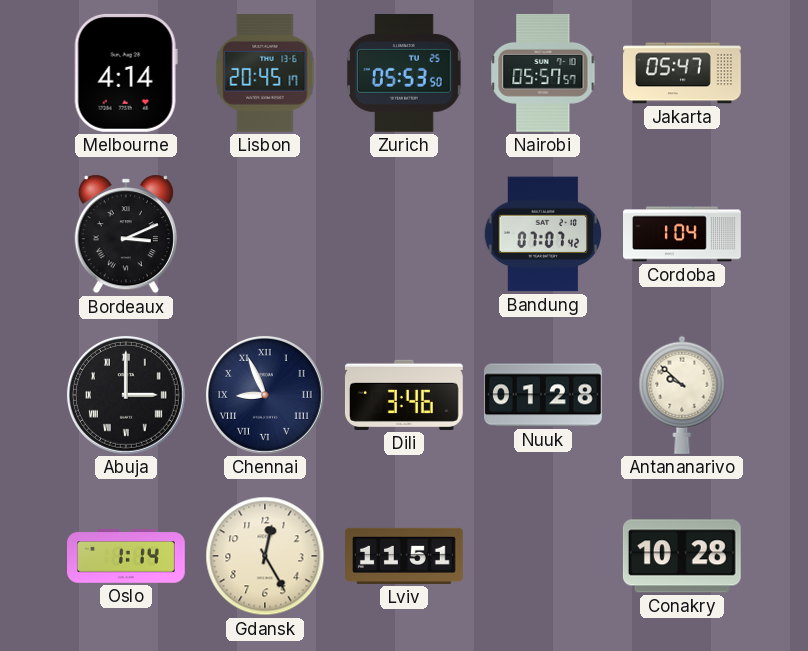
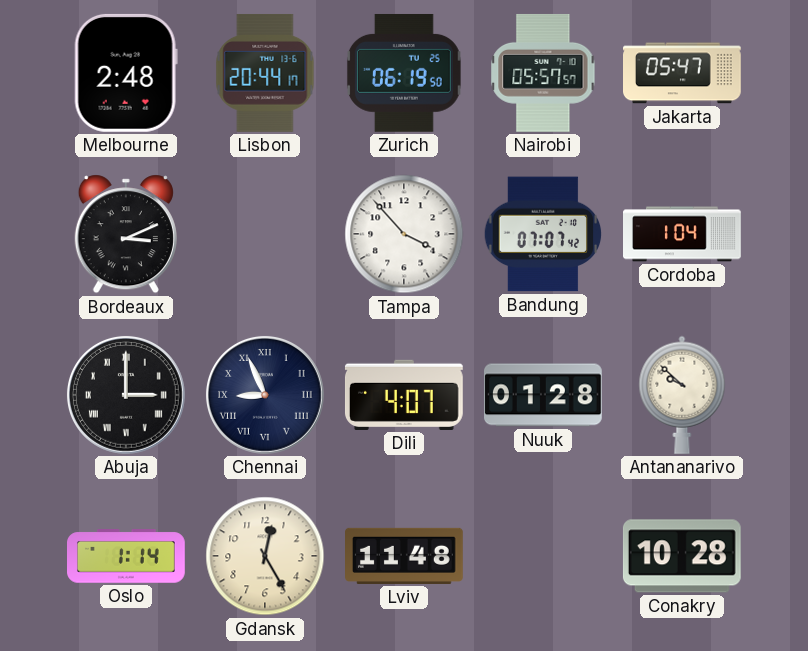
Melbourne: 4:14 -> 2:48
Lisbon: 20:45 -> 20:44
Zurich: 05:53 -> 06:19
Tampa: none -> 3:53
Dili: 3:46 -> 4:07
Lviv: 11:51 -> 11:48
